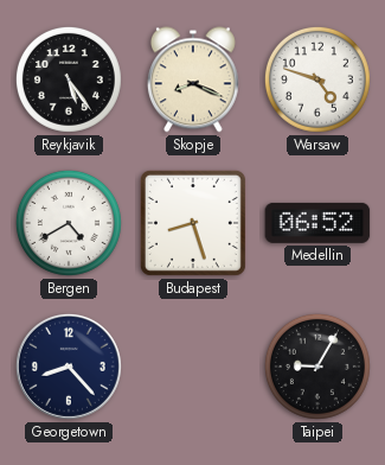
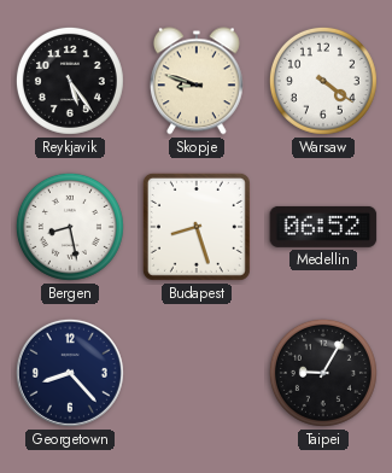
Skopje: 8:19 -> 8:48
Warsaw: 4:48 -> 4:21
Bergen: 4:40 -> 8:28
